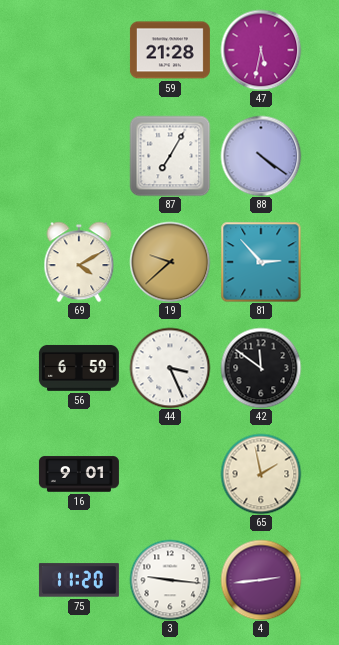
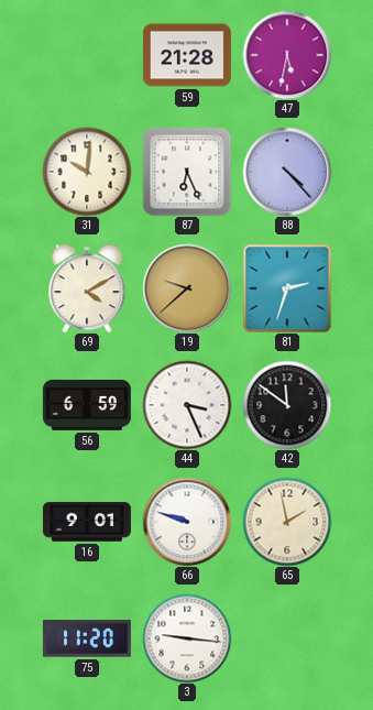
31: none -> 10:01
87: 7:05 -> 6:26
88: 4:21 -> 4:23
81: 2:53 -> 2:33
66: none -> 9:48
4: 2:44 -> none
